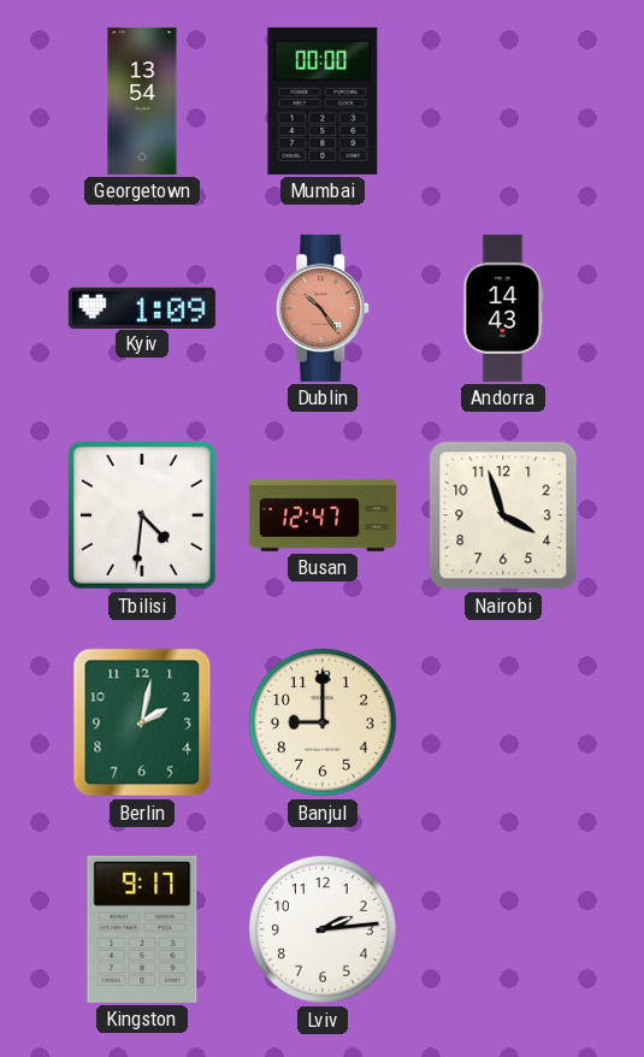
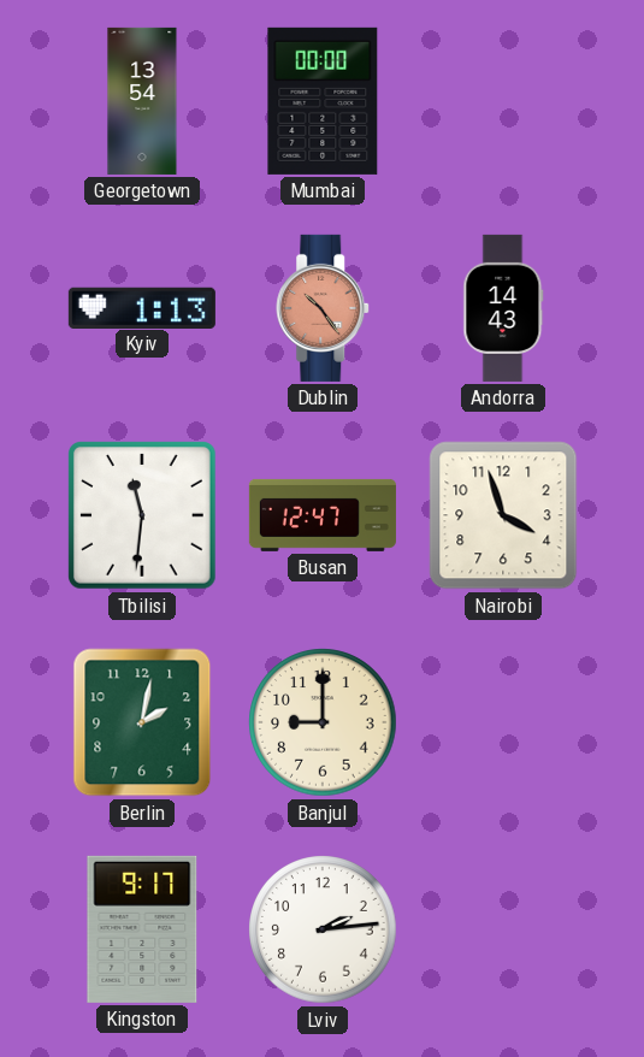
Kyiv: 1:09 -> 1:13
Tbilisi: 4:31 -> 11:31
